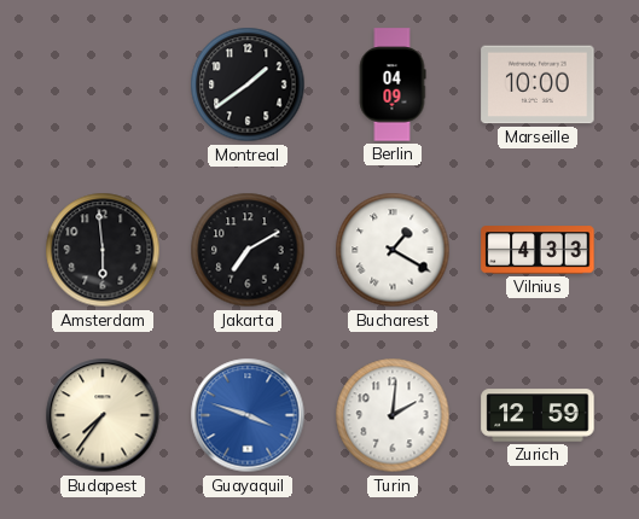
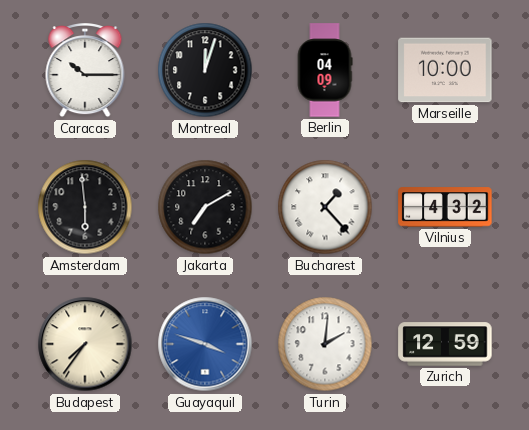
Caracas: none -> 10:15
Montreal: 1:39 -> 12:03
Bucharest: 1:20 -> 1:23
Vilnius: 4:33 -> 4:32
